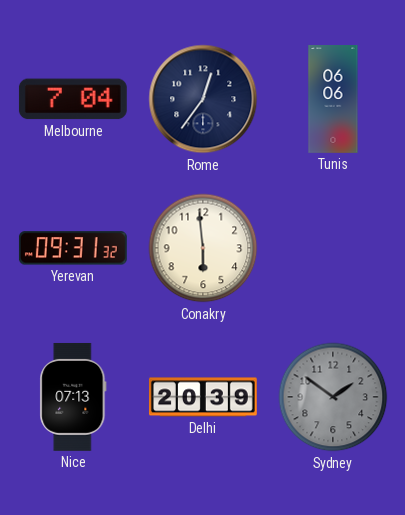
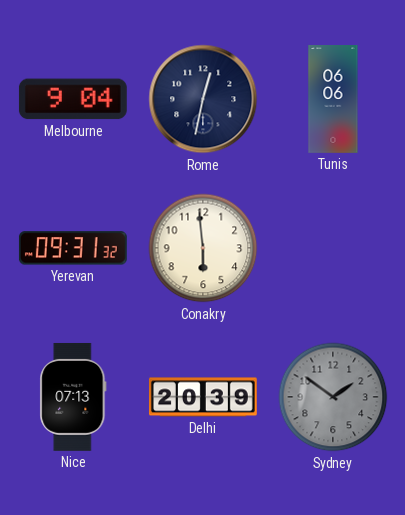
Melbourne: 7:04 -> 9:04
Rome: 12:36 -> 12:32
